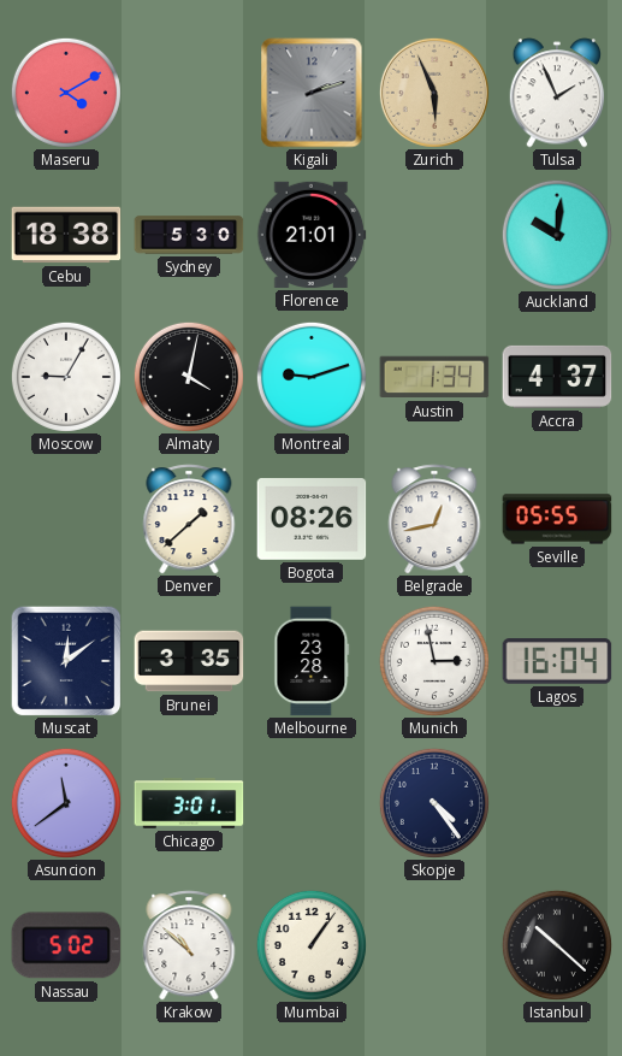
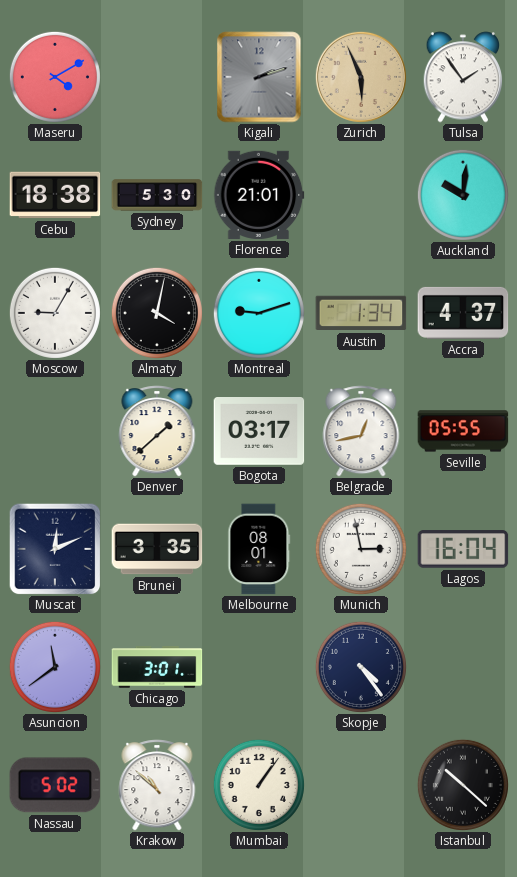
Tulsa: 1:56 -> 1:54
Bogota: 08:26 -> 03:17
Muscat: 12:09 -> 12:11
Melbourne: 23:28 -> 08:01
